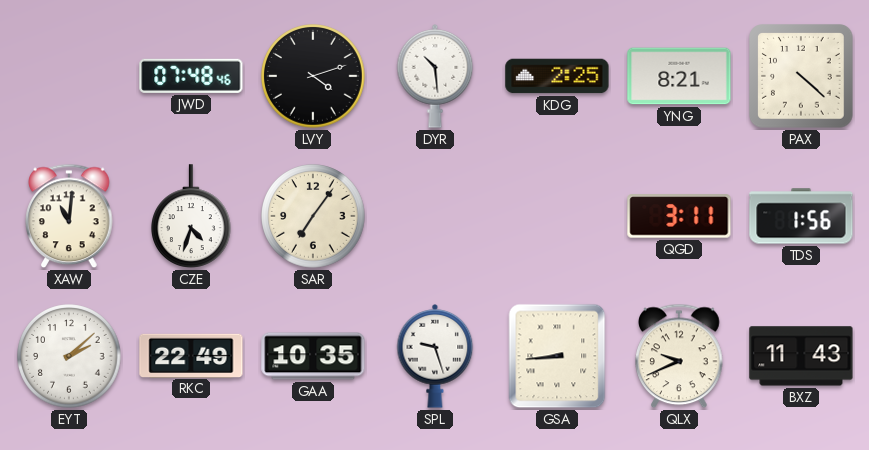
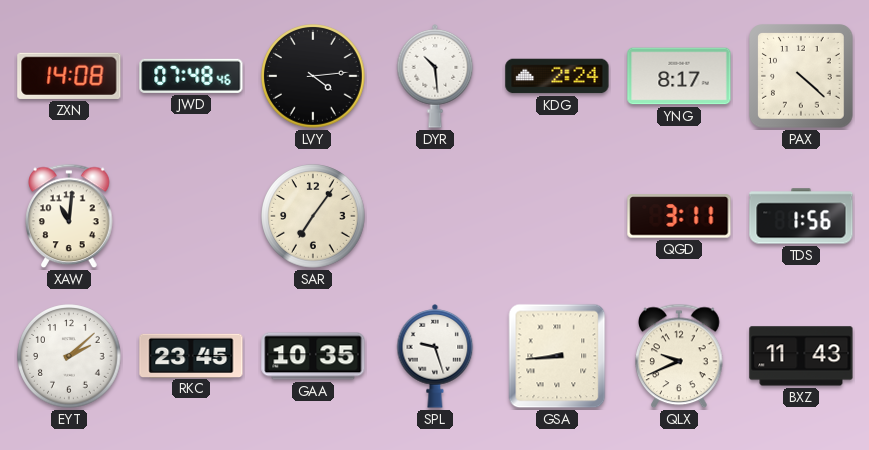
ZXN: none -> 14:08
LVY: 4:12 -> 4:14
KDG: 2:25 -> 2:24
YNG: 8:21 -> 8:17
CZE: 4:33 -> none
RKC: 22:49 -> 23:45
